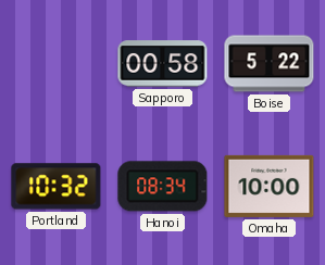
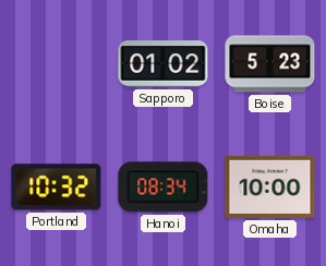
Sapporo: 00:58 -> 01:02
Boise: 5:22 -> 5:23
